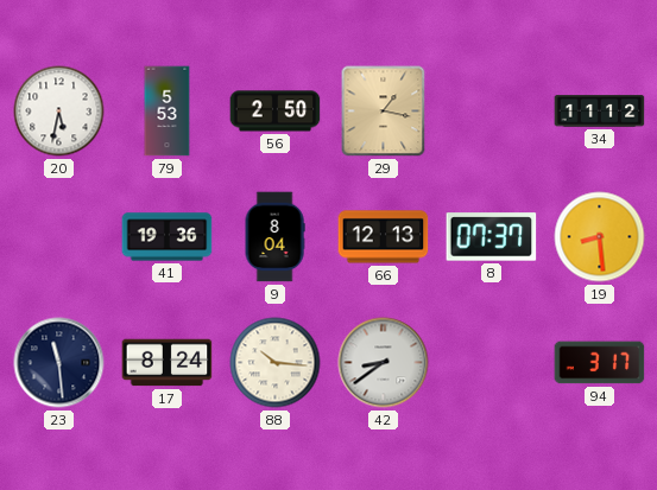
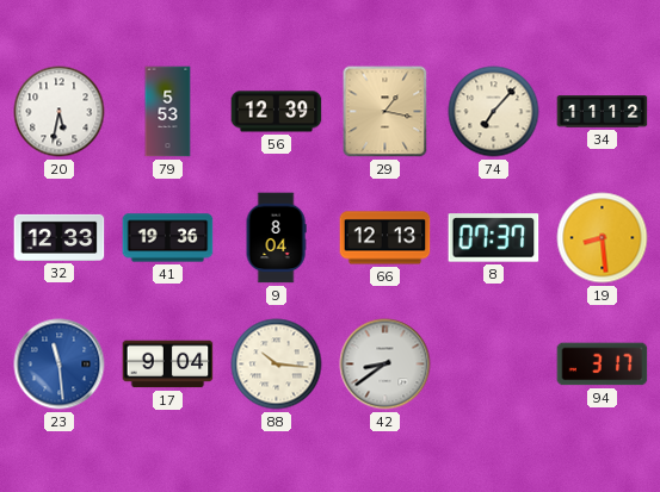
56: 2:50 -> 12:39
74: none -> 7:07
32: none -> 12:33
23 dial: navy -> blue
17: 8:24 -> 9:04
